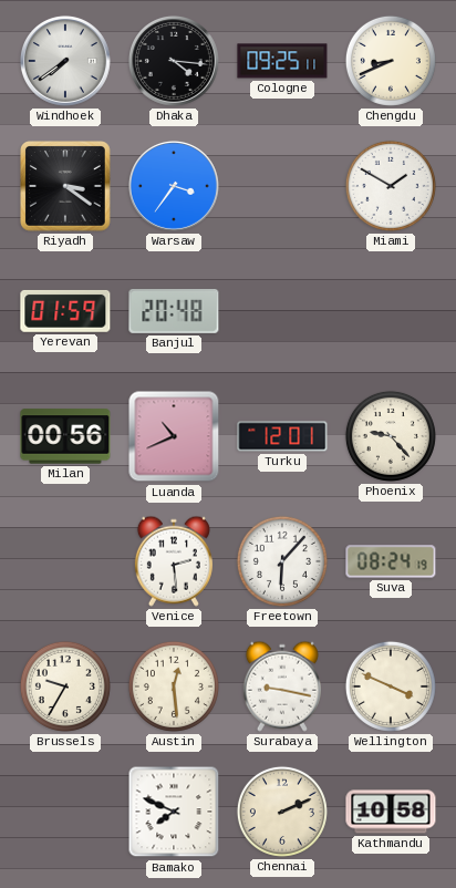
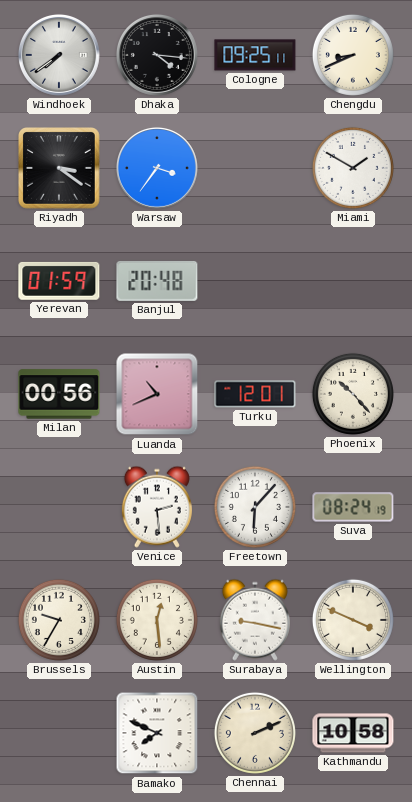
Phoenix: 9:23 -> 10:23
